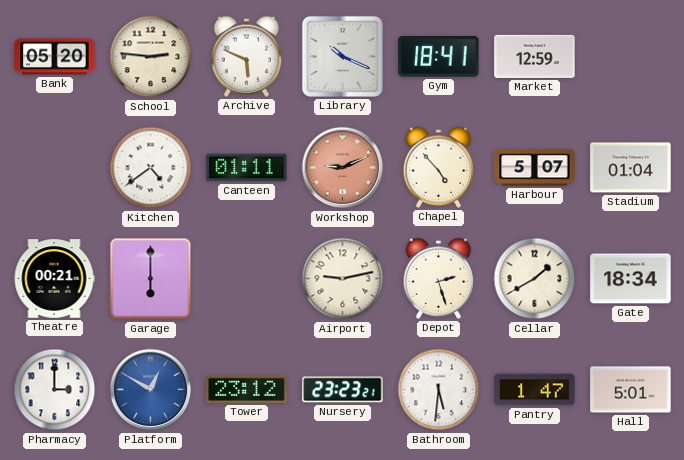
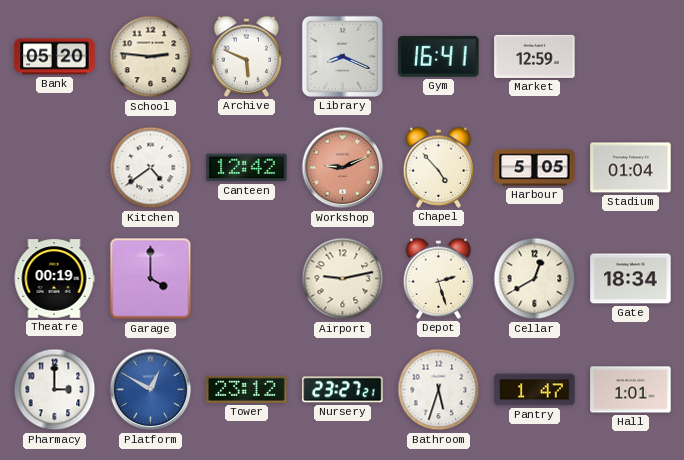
Library: 10:19 -> 8:19
Gym: 18:41 -> 16:41
Canteen: 01:11 -> 12:42
Harbour: 5:07 -> 5:05
Theatre: 00:21 -> 00:19
Garage: 6:00 -> 4:00
Cellar: 1:40 -> 12:40
Nursery: 23:23 -> 23:27
Bathroom: 5:31 -> 5:33
Hall: 5:01 -> 1:01
